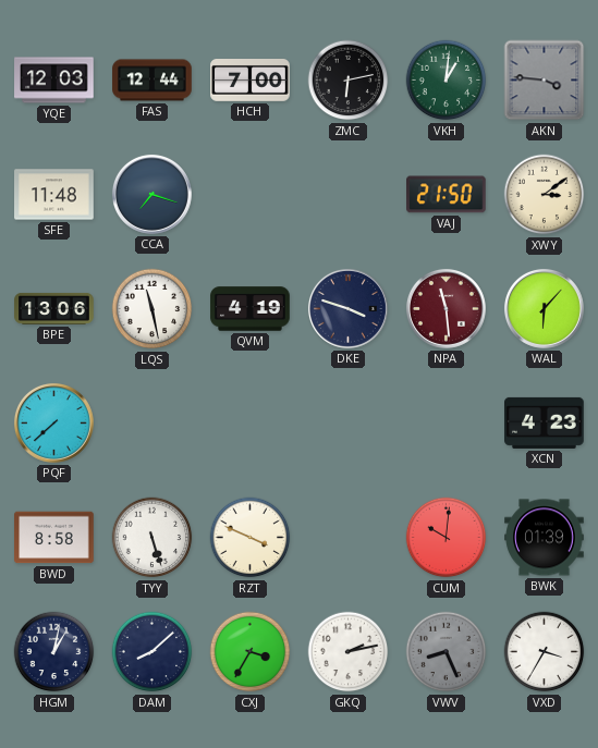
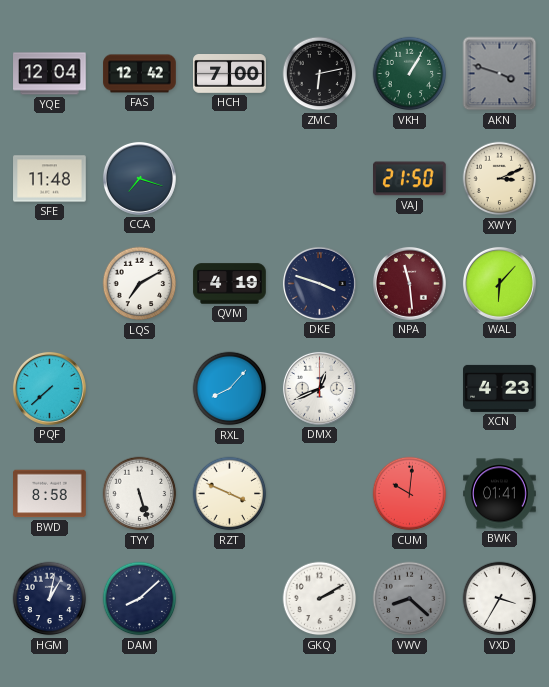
YQE: 12:03 -> 12:04
FAS: 12:44 -> 12:42
VKH: 1:01 -> 1:05
AKN: 3:46 -> 3:48
XWY: 3:09 -> 3:11
BPE: 13:06 -> none
LQS: 11:28 -> 7:10
RXL: none -> 8:07
DMX: none -> 12:41
BWK: 01:39 -> 01:41
CXJ: 3:35 -> none
GKQ: 2:13 -> 2:10
VWV: 8:26 -> 8:22
